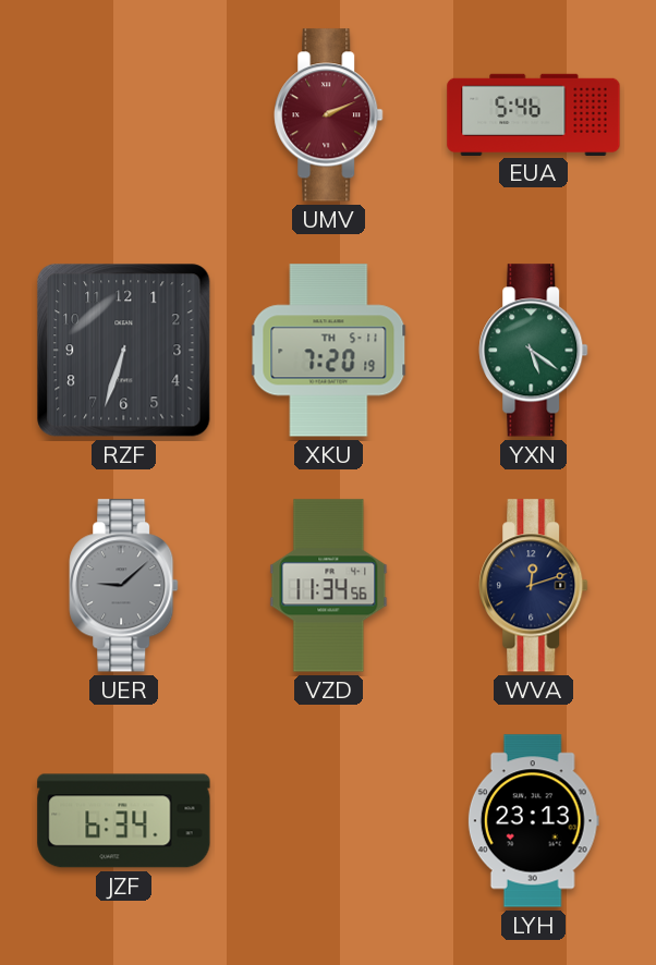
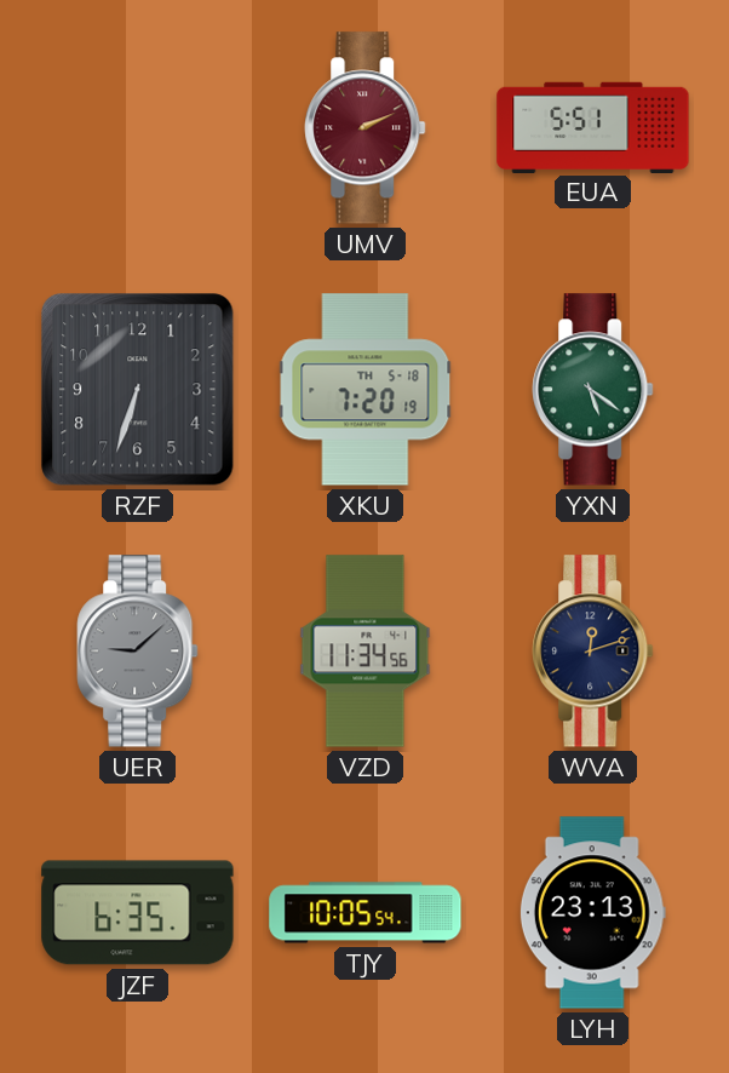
EUA: 5:46 -> 5:51
XKU date: TH 5-11 -> TH 5-18
JZF: 6:34 -> 6:35
TJY: none -> 10:05
